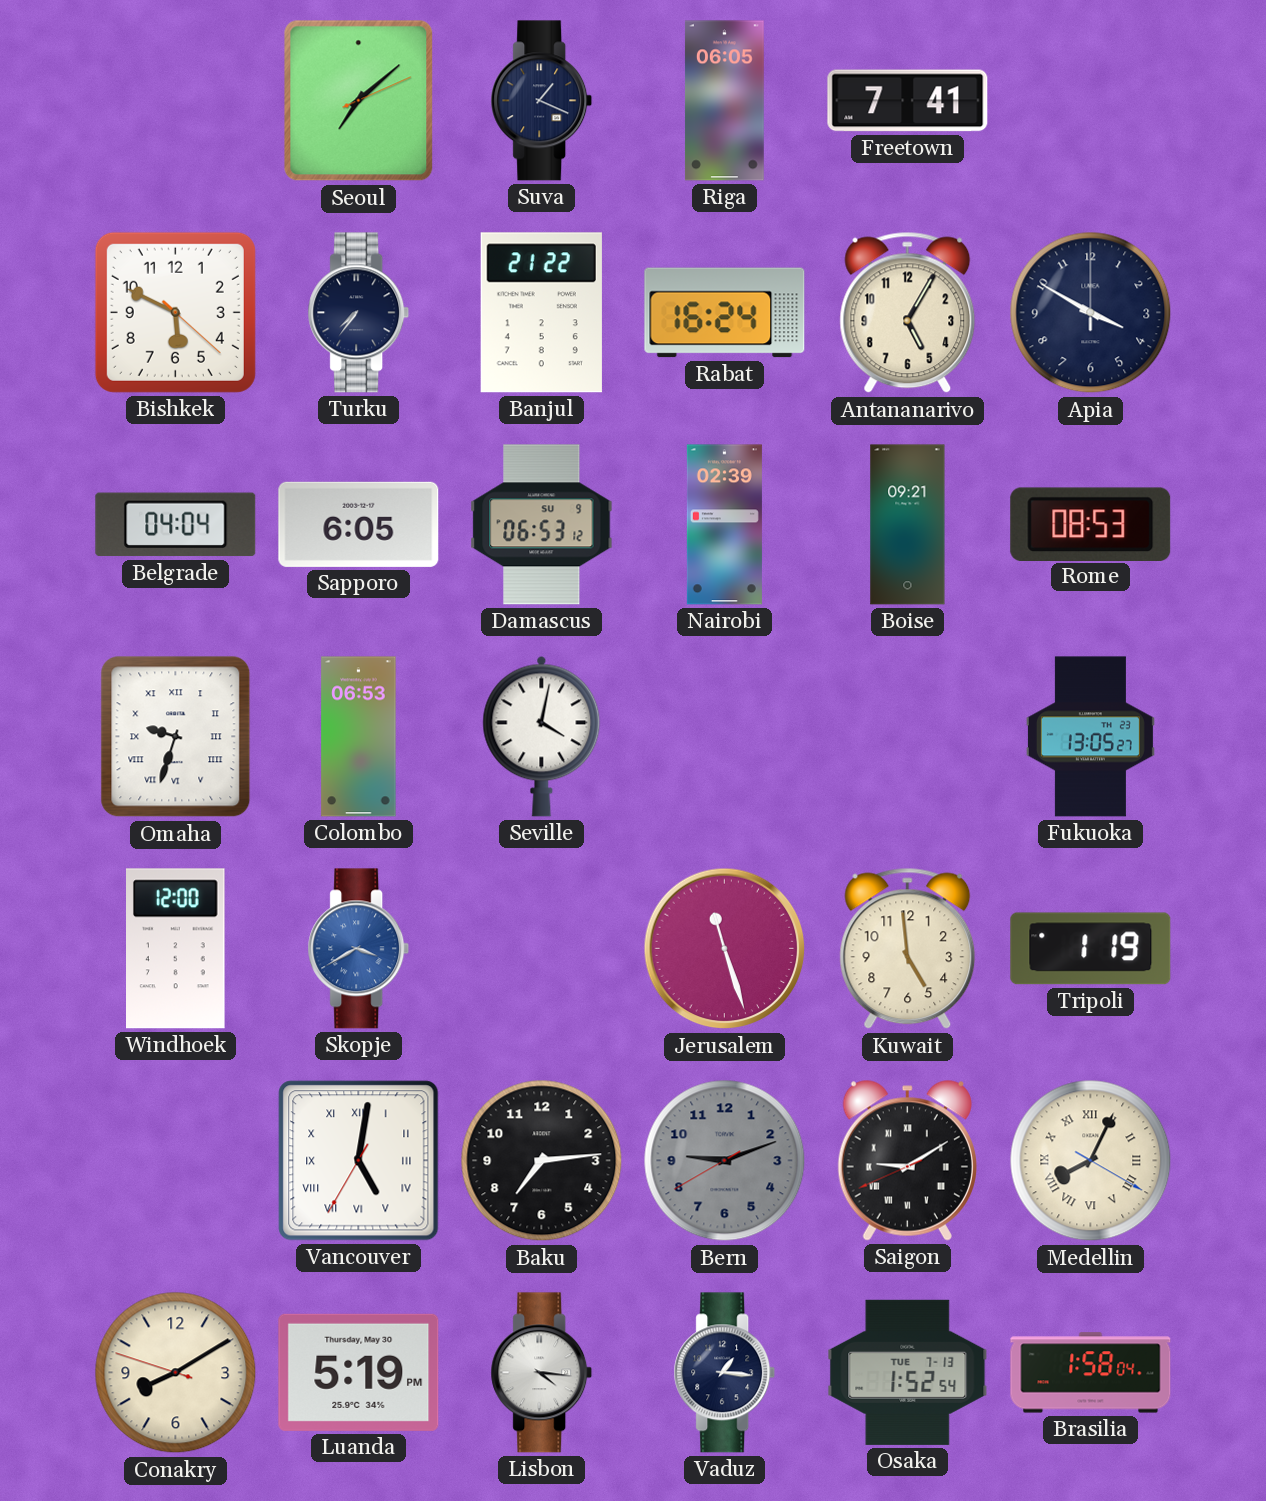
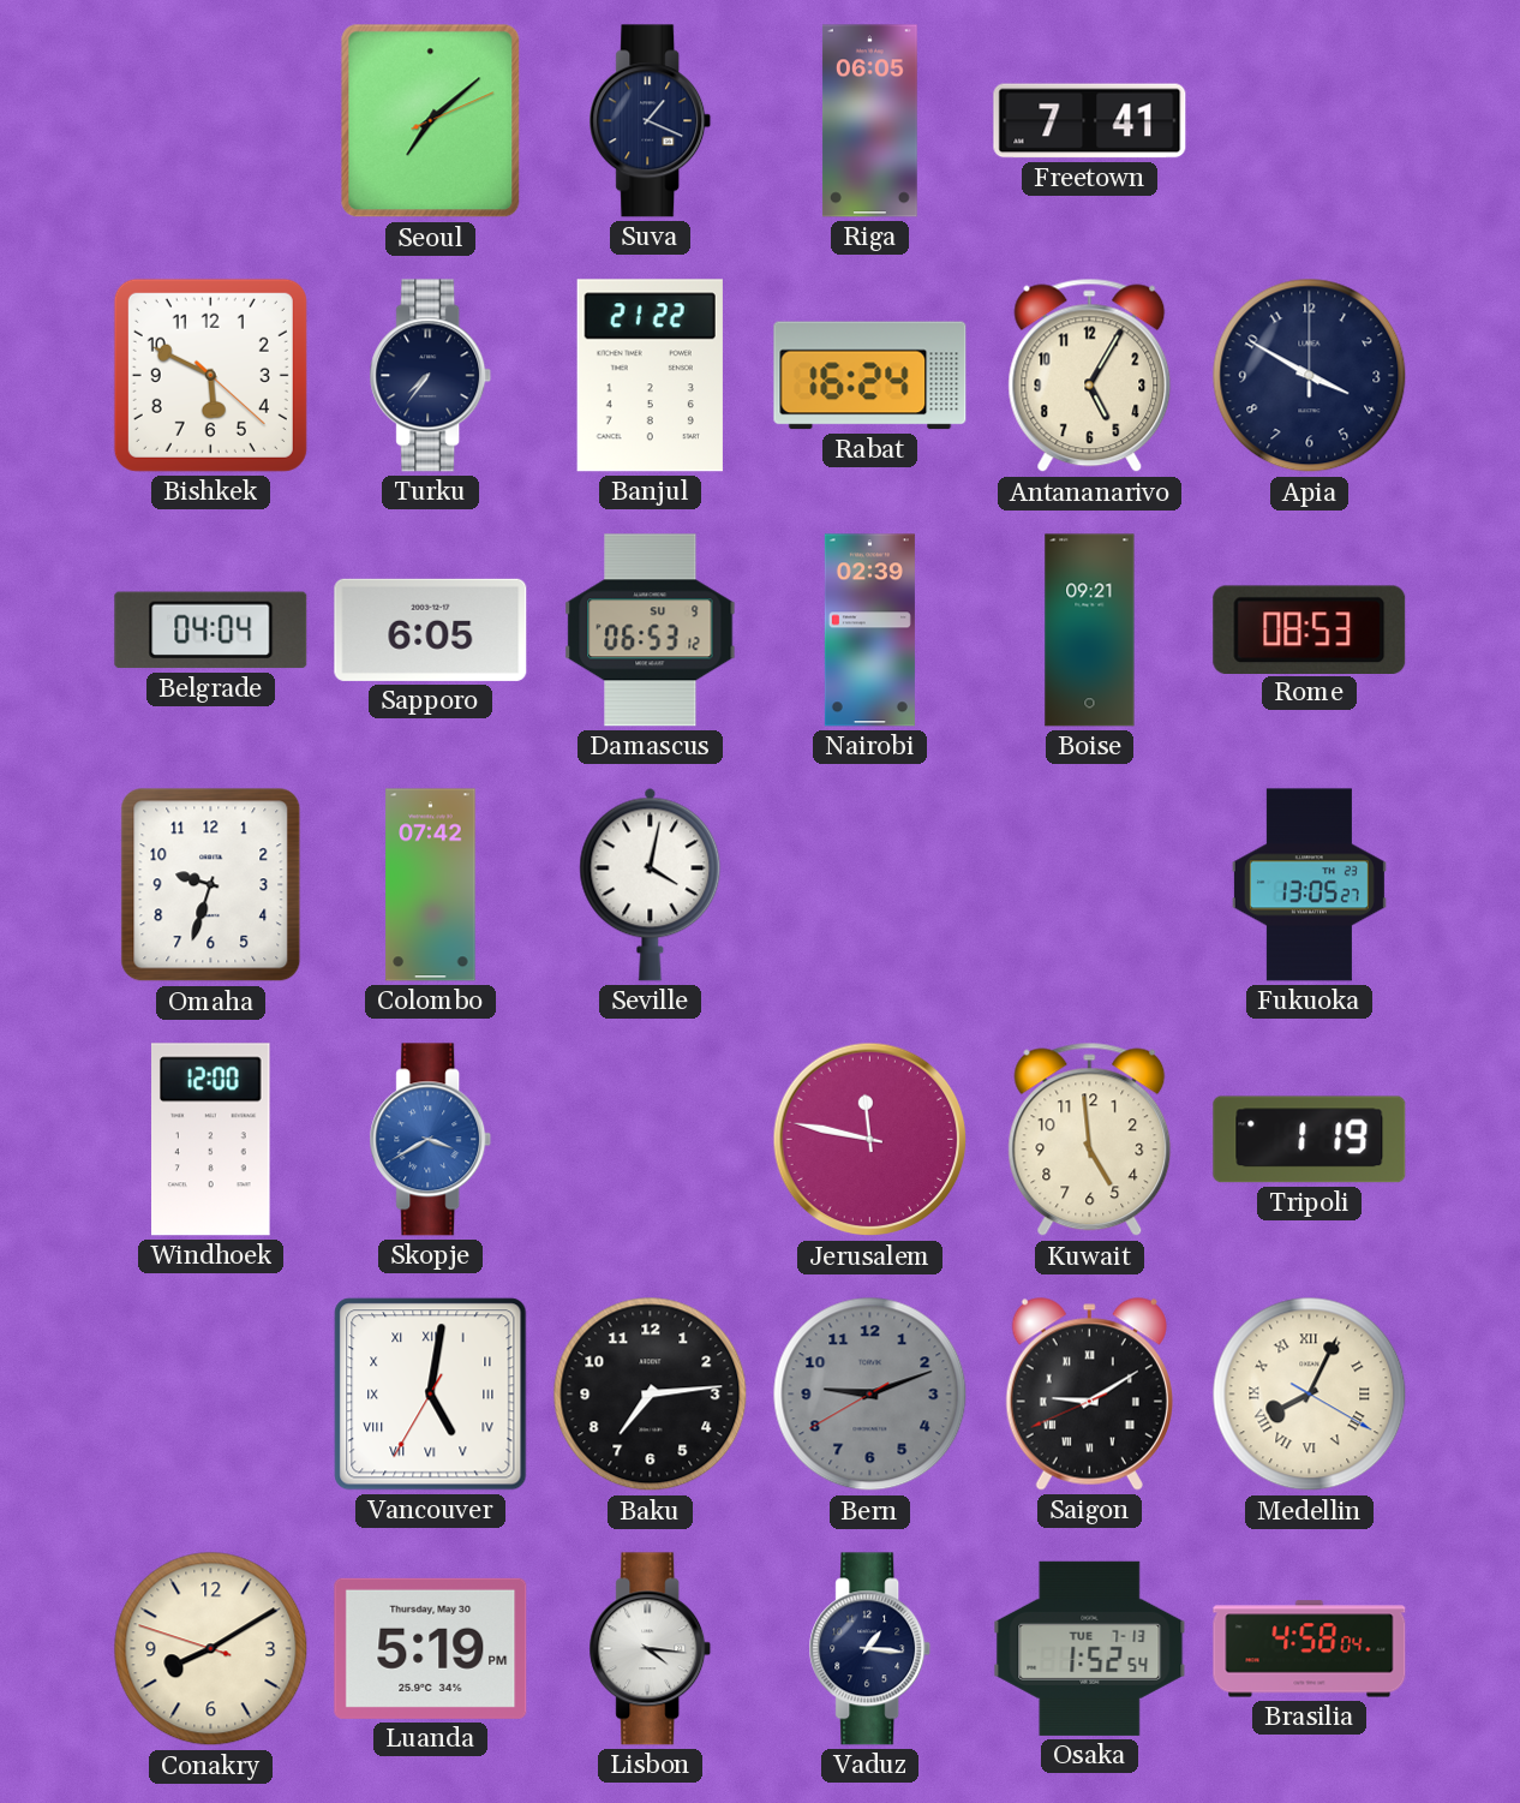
Omaha numerals: Roman -> Arabic
Colombo: 06:53 -> 07:42
Jerusalem: 11:27 -> 11:47
Brasilia: 1:58 -> 4:58
